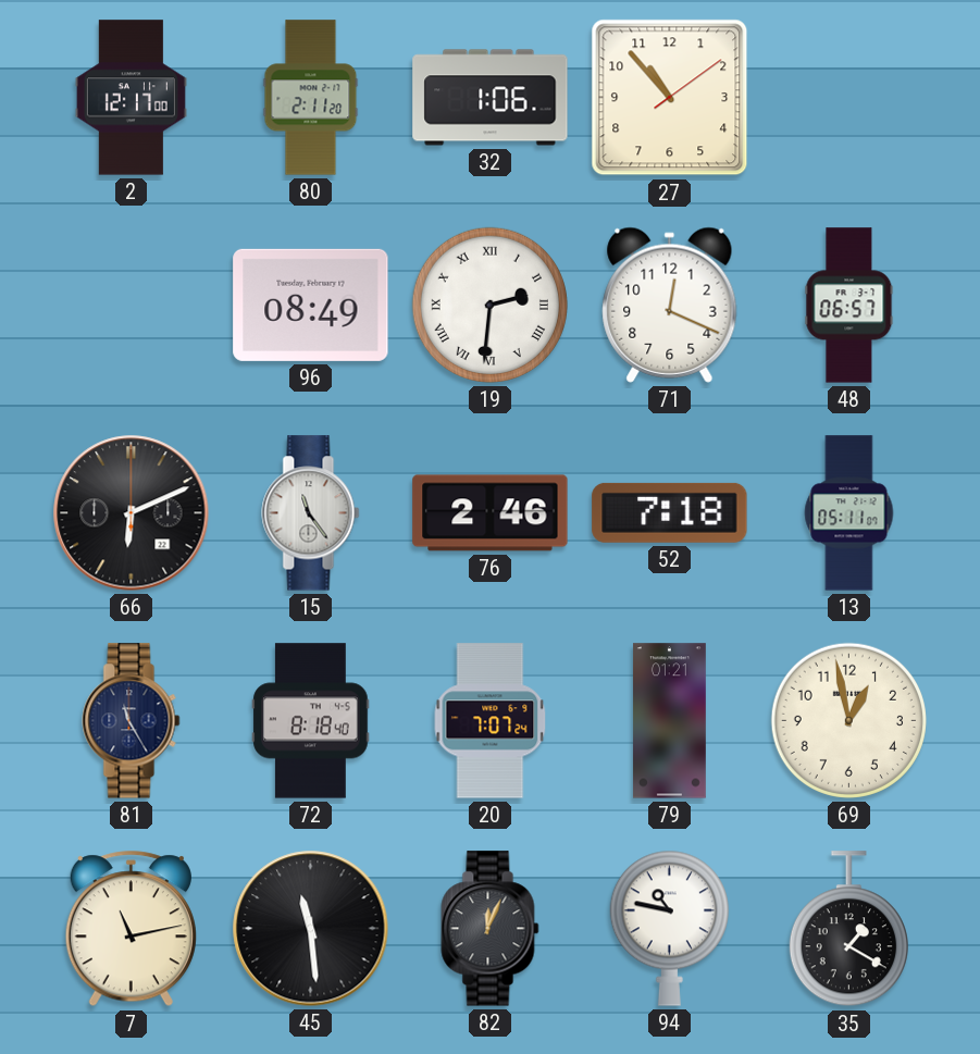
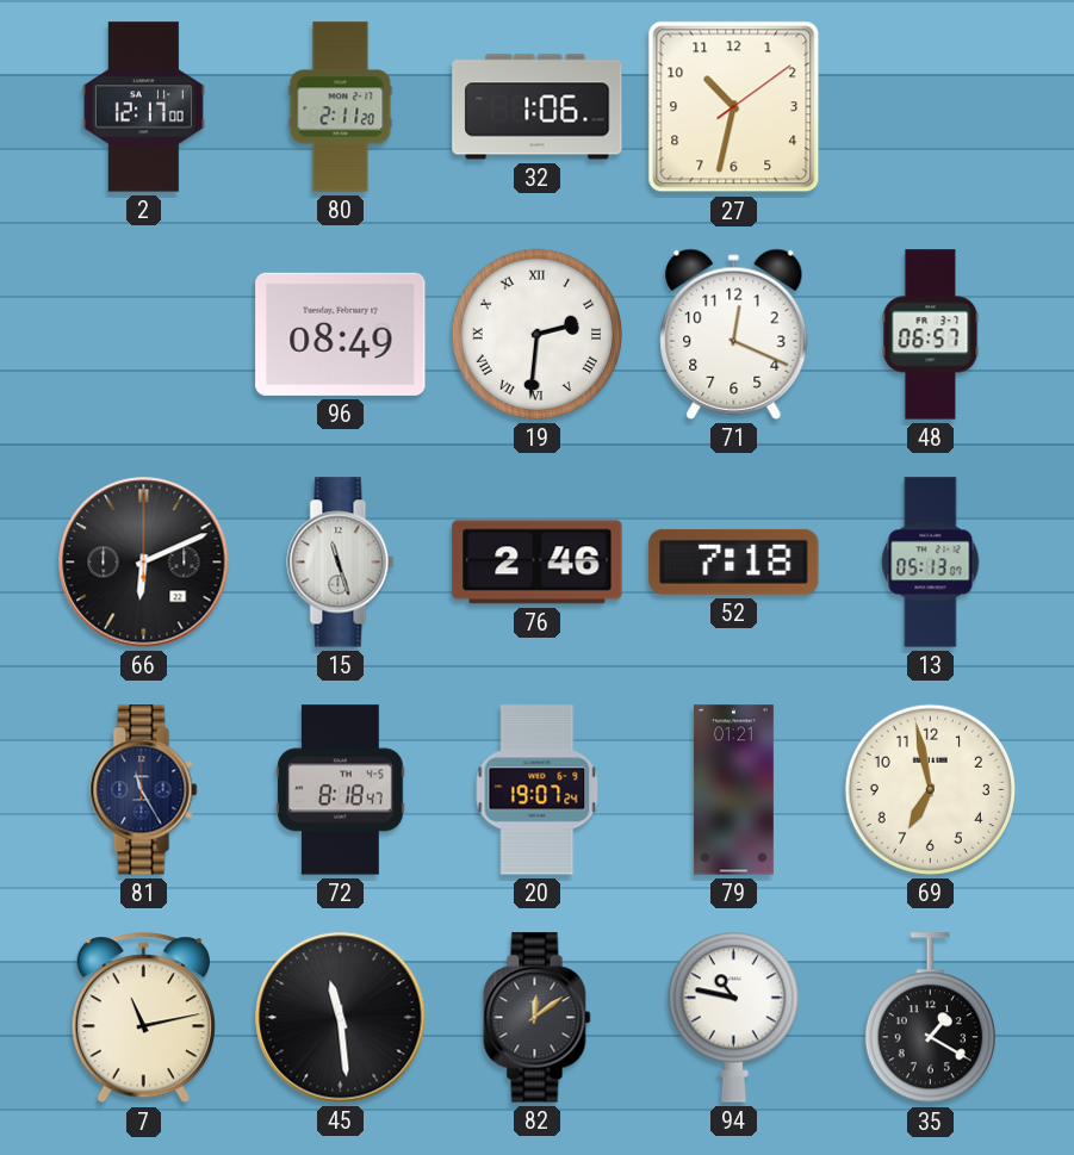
27: 10:53 -> 10:32
15: 11:24 -> 11:27
13: 05:11 -> 05:13
72: 8:18:40 -> 8:18:47
20: 7:07 -> 19:07
69: 12:58 -> 6:58
82: 12:04 -> 12:09
